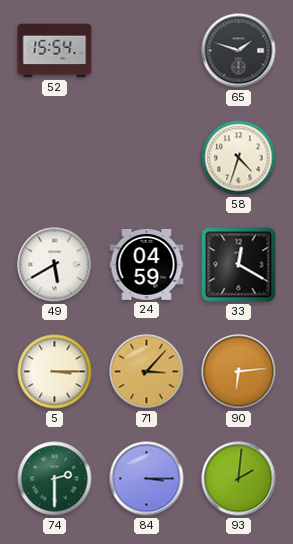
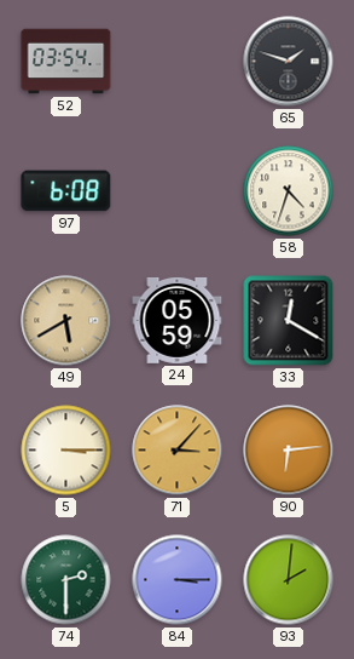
52: 15:54 -> 03:54
97: none -> 6:08
49 dial: white -> champagne
24: 04:59 -> 05:59
